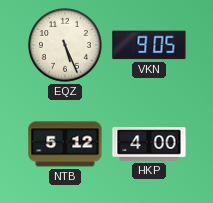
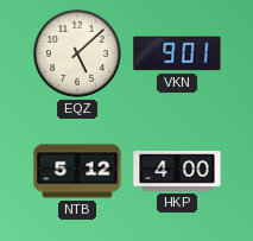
EQZ: 5:26 -> 5:08
VKN: 9:05 -> 9:01
